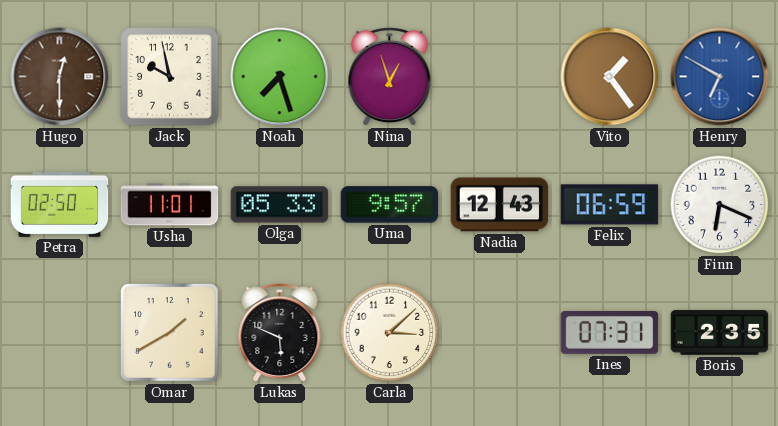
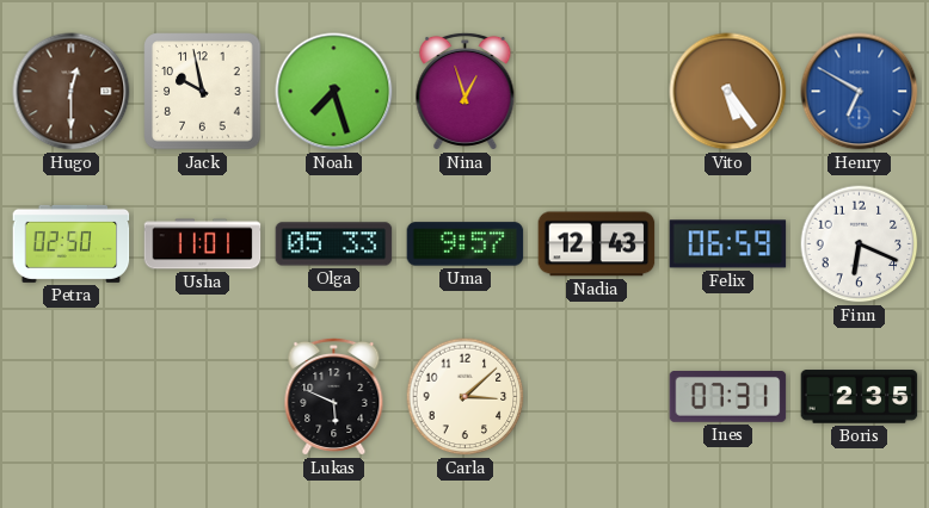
Vito: 1:24 -> 5:24
Omar: 1:40 -> none
